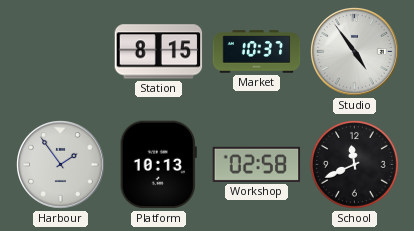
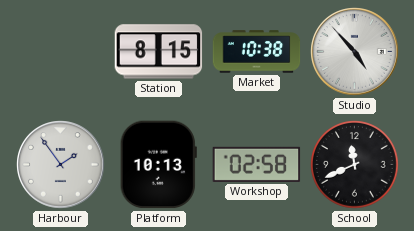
Market: 10:37 -> 10:38
Studio: 4:54 -> 4:53
